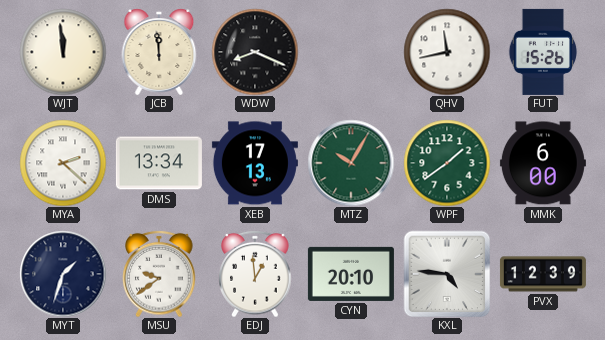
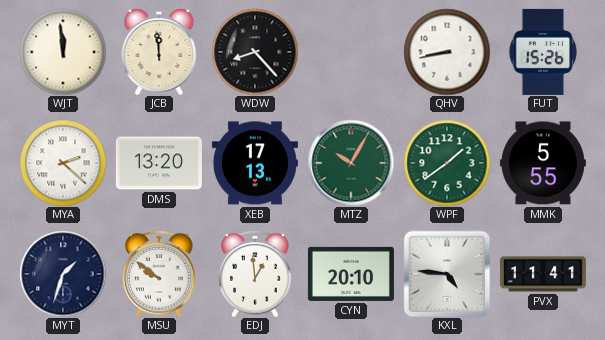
WDW: 8:19 -> 8:23
QHV: 11:43 -> 8:43
DMS: 13:34 -> 13:20
MMK: 6:00 -> 5:55
MSU: 9:39 -> 9:51
PVX: 12:39 -> 11:41
